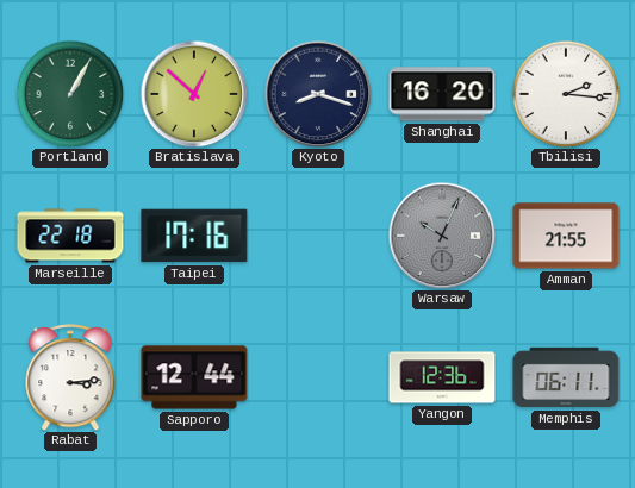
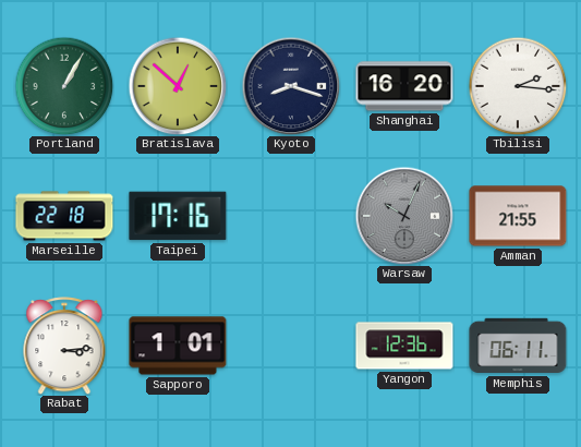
Sapporo: 12:44 -> 1:01
